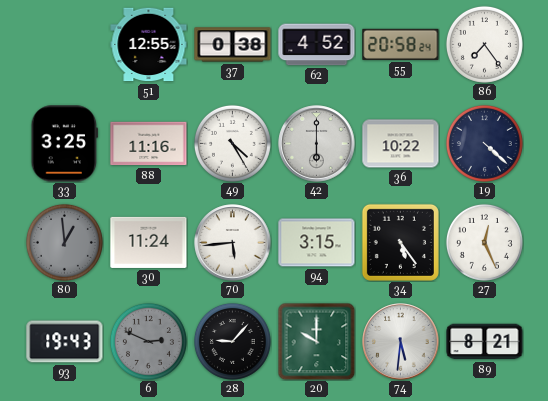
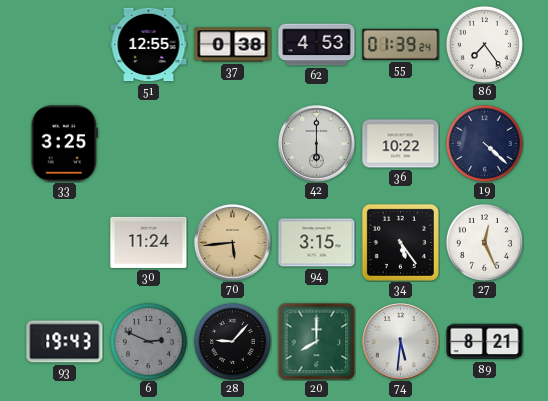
62: 4:52 -> 4:53
55: 20:58 -> 01:39
88: 11:16 -> none
49: 4:25 -> none
80: 12:59 -> none
70 dial: white -> champagne
20: 10:00 -> 8:00
